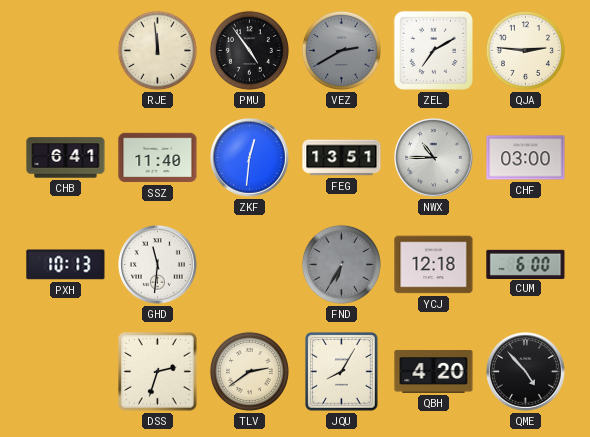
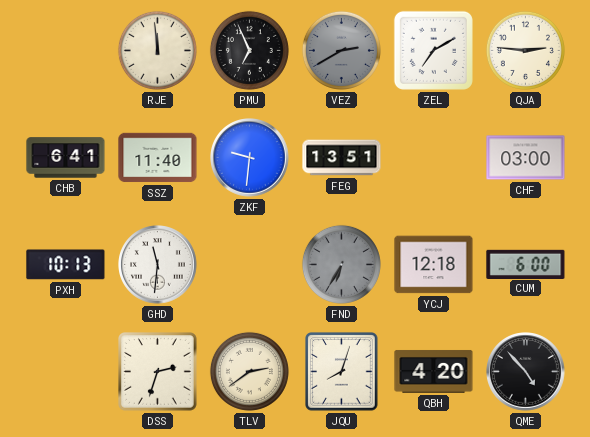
PMU: 4:54 -> 6:56
ZKF: 12:31 -> 9:31
NWX: 10:45 -> none
JQU: 8:05 -> 8:03
